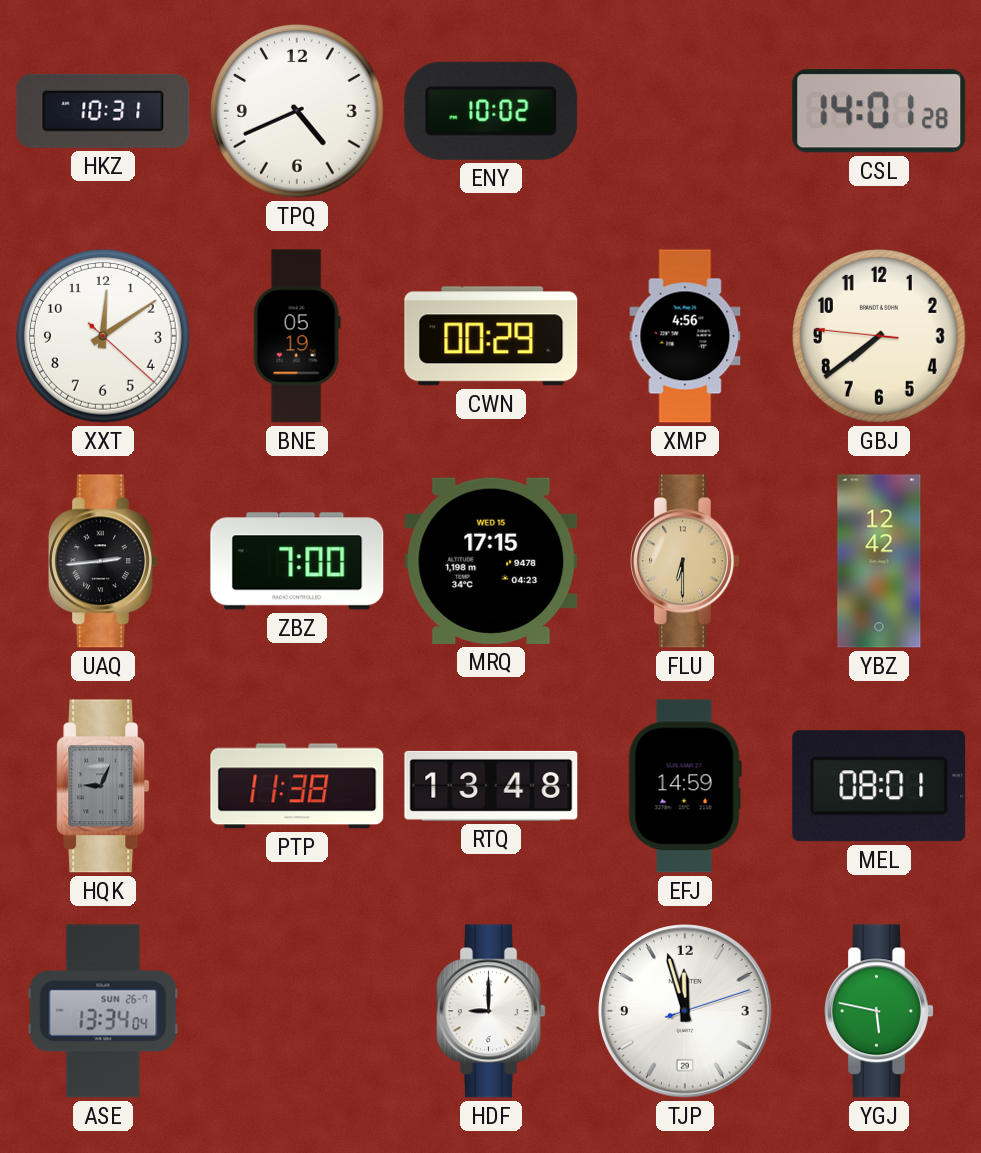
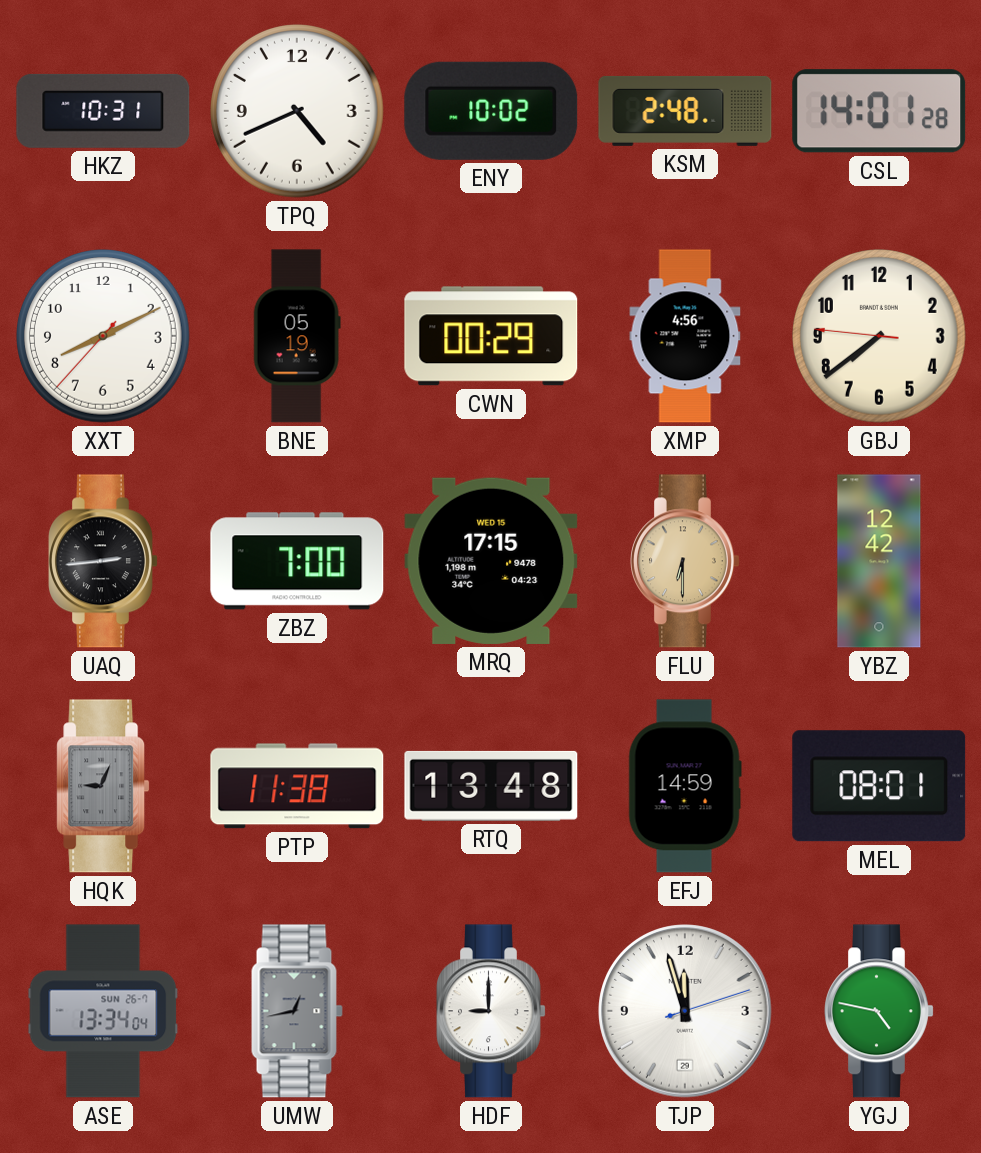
KSM: none -> 2:48
XXT: 12:09 -> 8:10
UMW: none -> 12:43
YGJ: 5:47 -> 4:47
